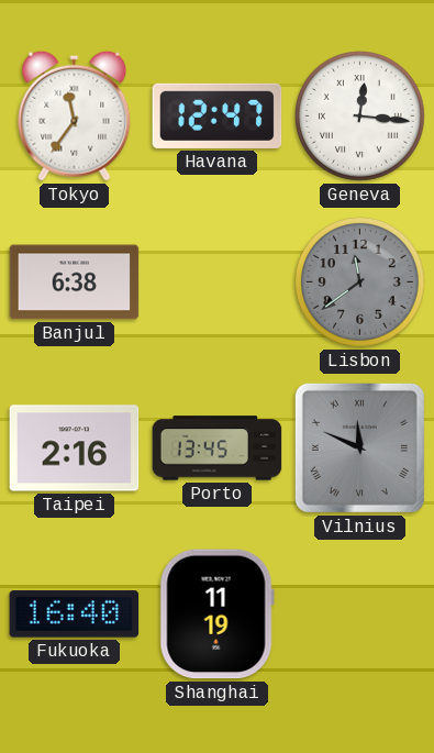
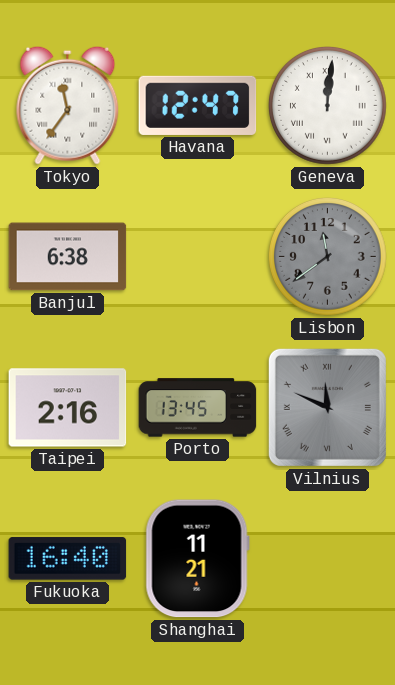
Geneva: 12:16 -> 12:01
Shanghai: 11:19 -> 11:21
